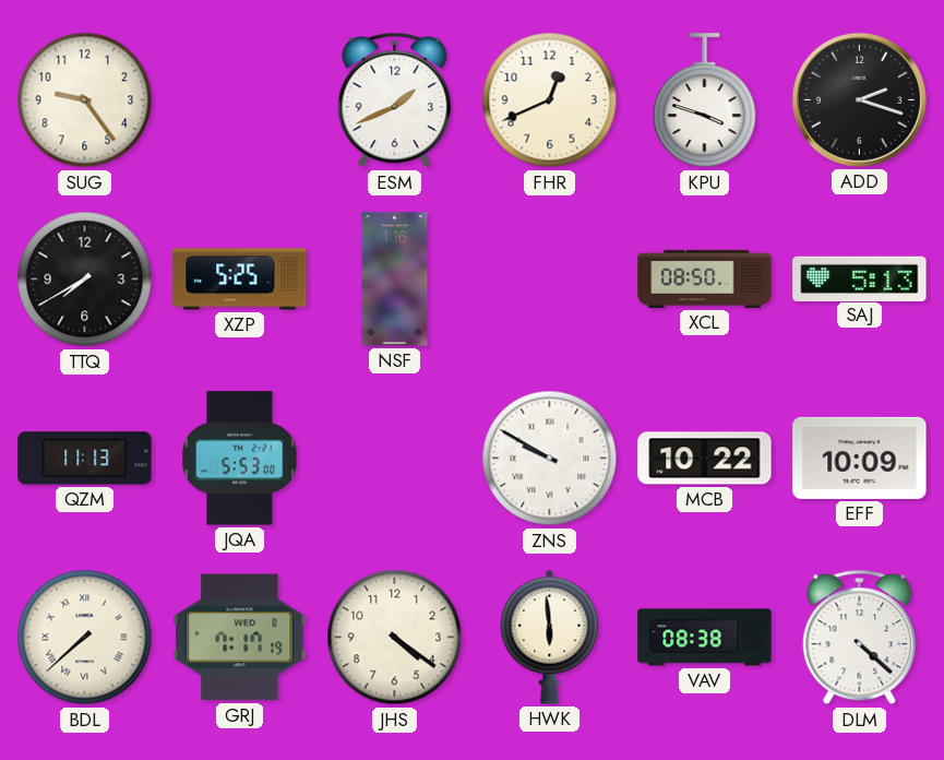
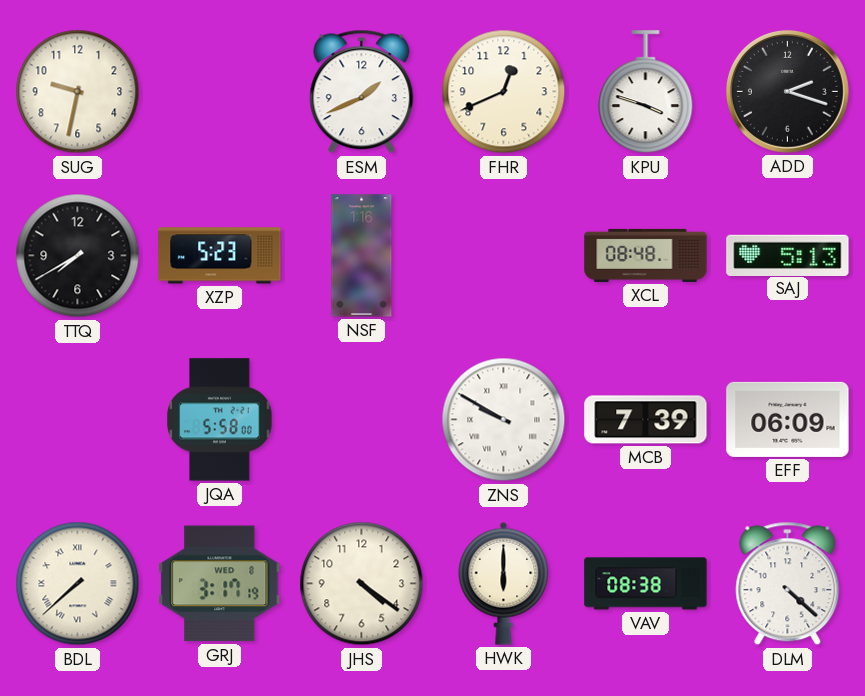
SUG: 9:24 -> 9:32
XZP: 5:25 -> 5:23
XCL: 08:50 -> 08:48
QZM: 11:13 -> none
JQA: 5:53 -> 5:58
MCB: 10:22 -> 7:39
EFF: 10:09 -> 06:09
GRJ: 7:17 -> 3:17
HWK: 5:59 -> 6:00
